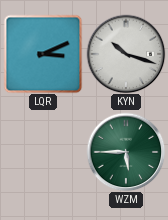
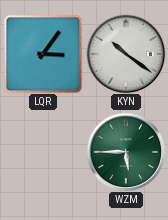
LQR: 3:11 -> 3:06
KYN: 10:18 -> 10:21
